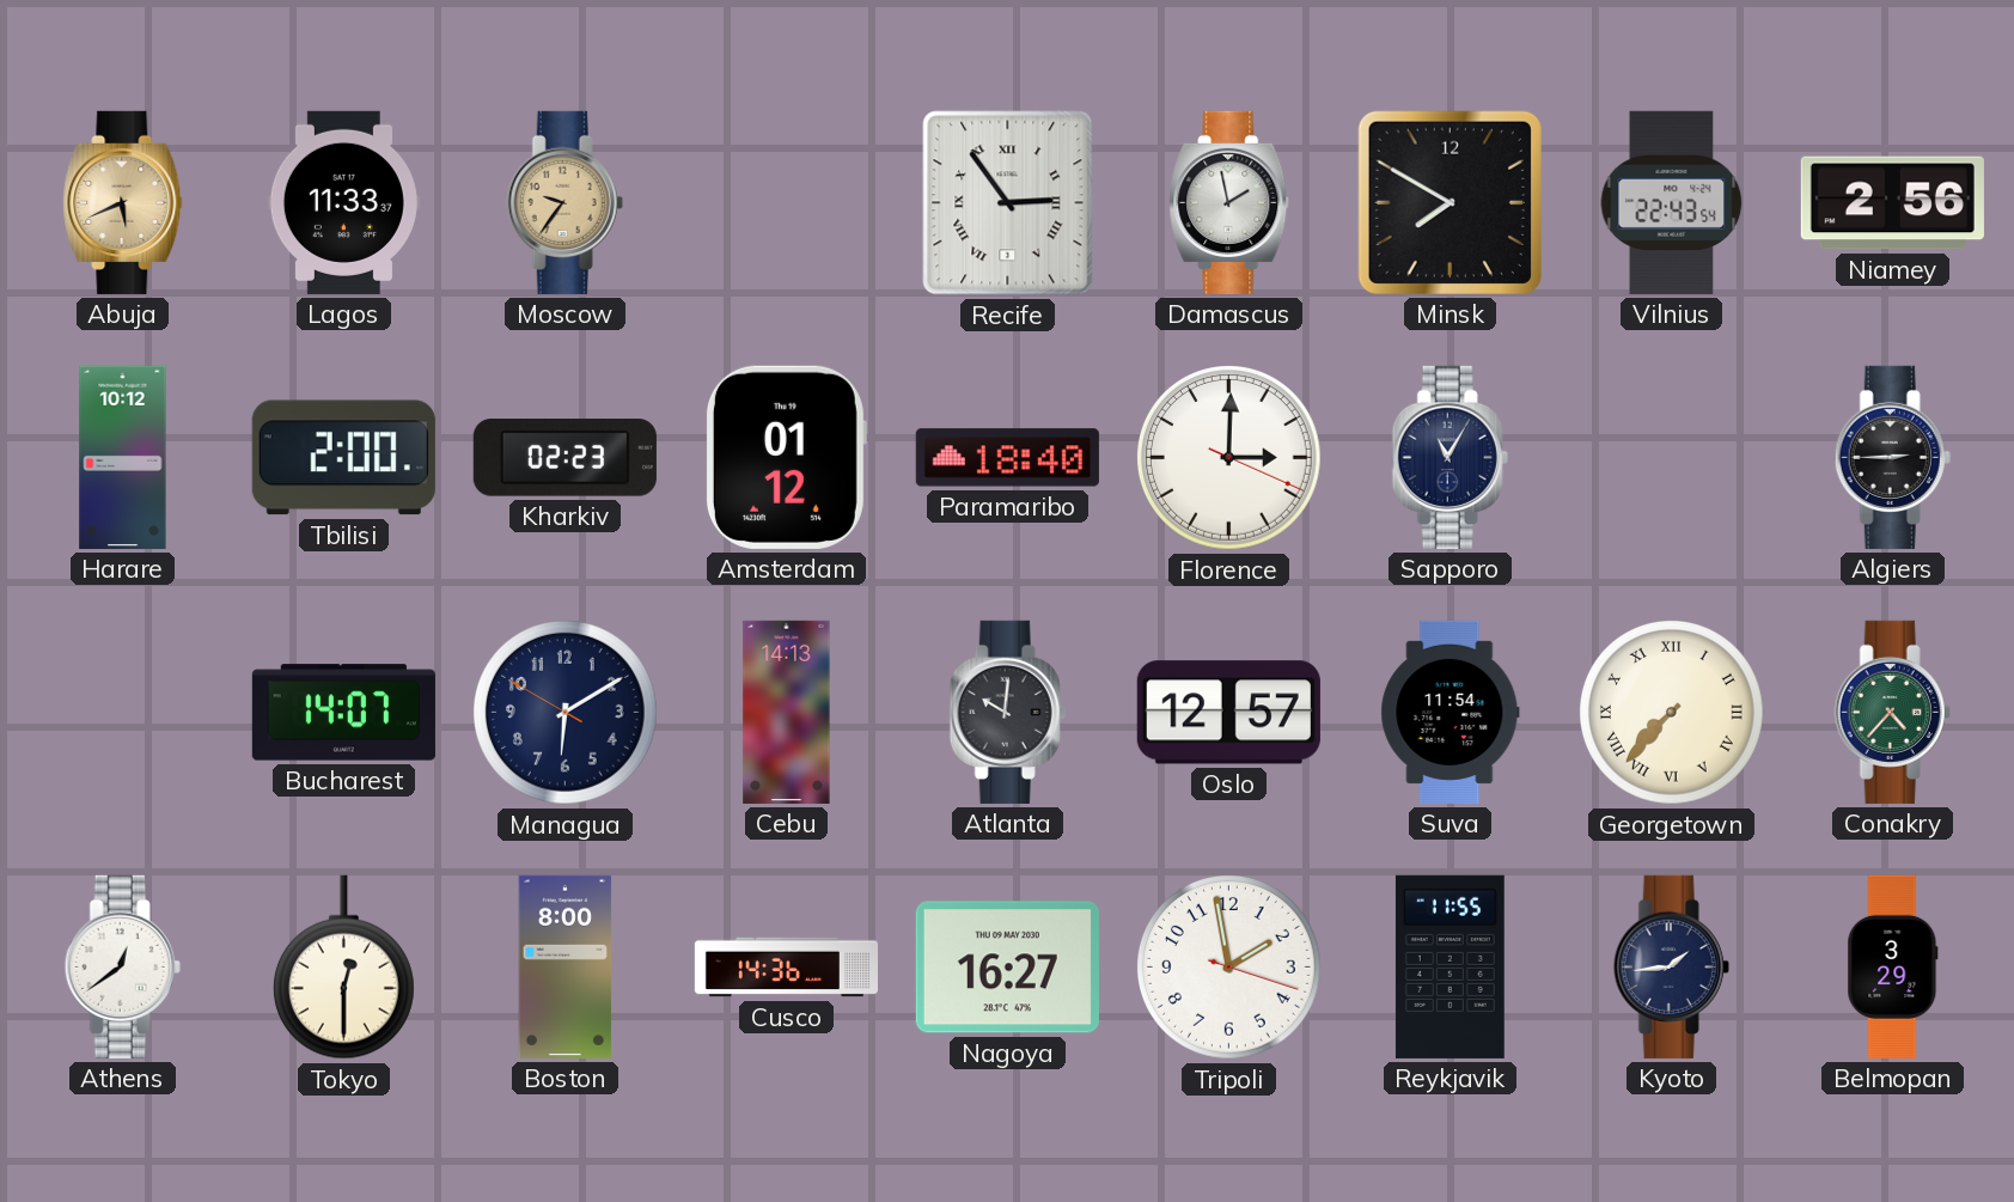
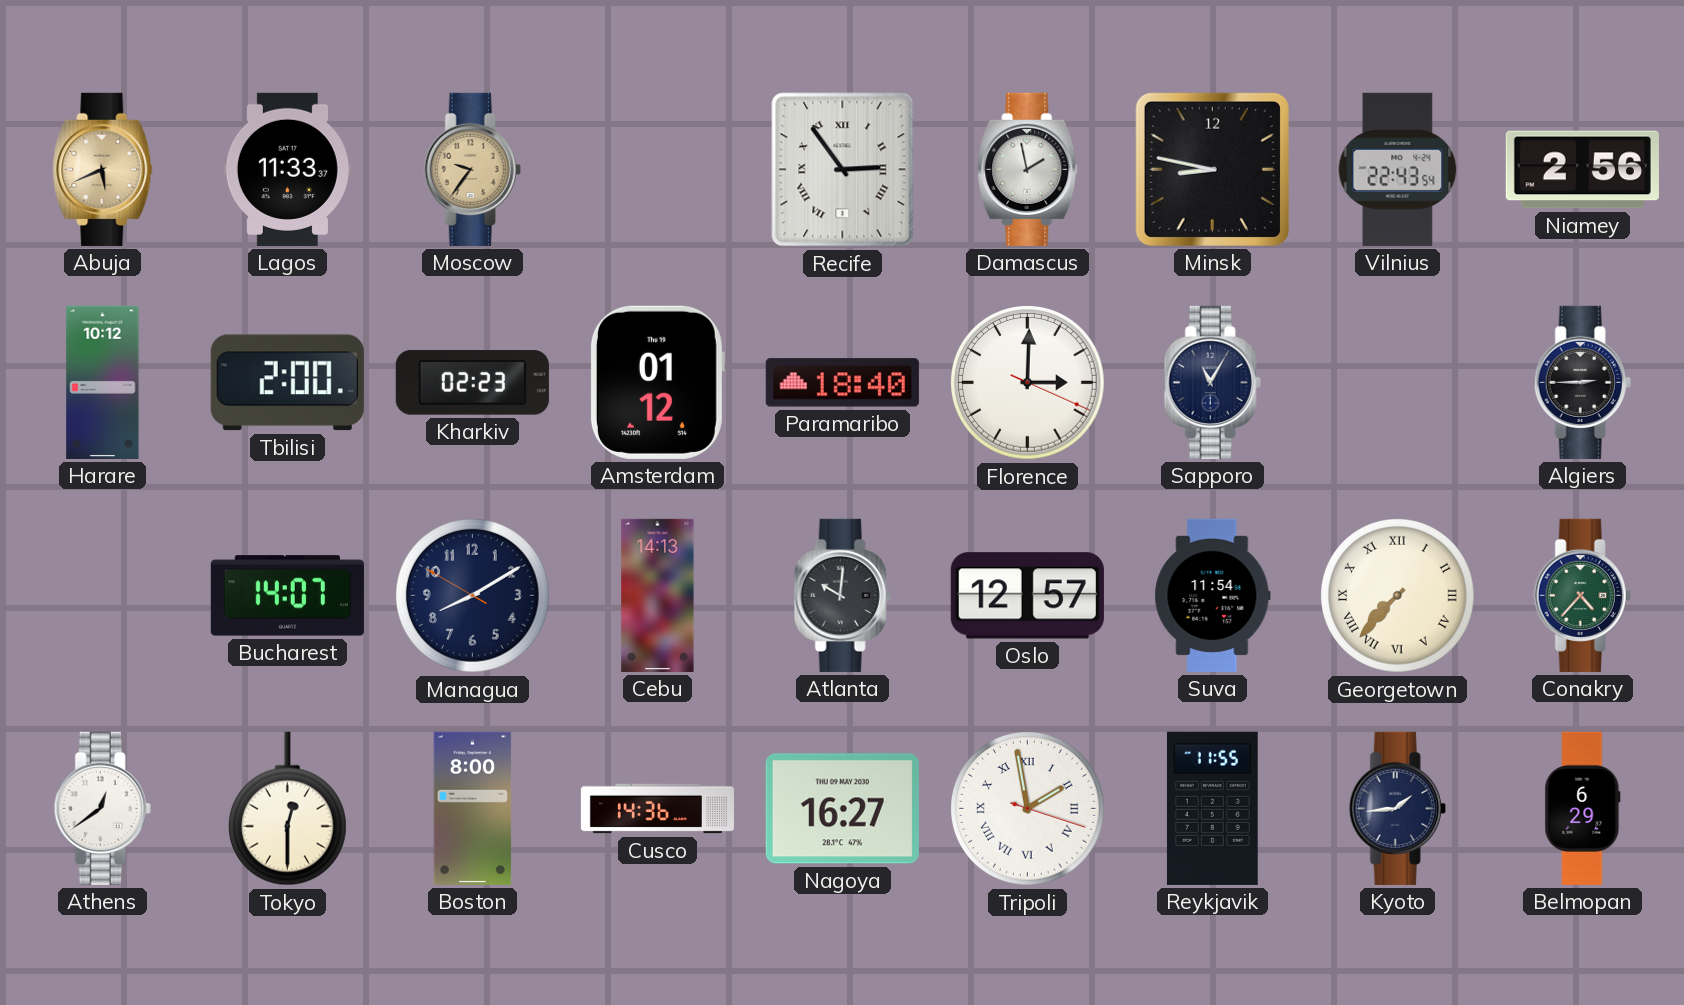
Minsk: 7:50 -> 8:47
Managua: 6:09 -> 8:09
Tripoli numerals: Arabic -> Roman
Belmopan: 3:29 -> 6:29
